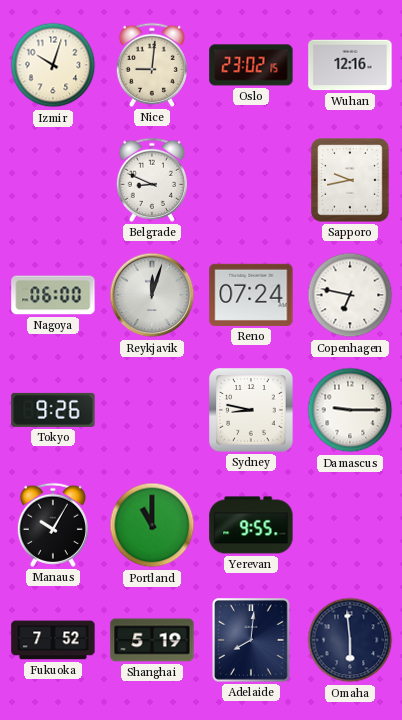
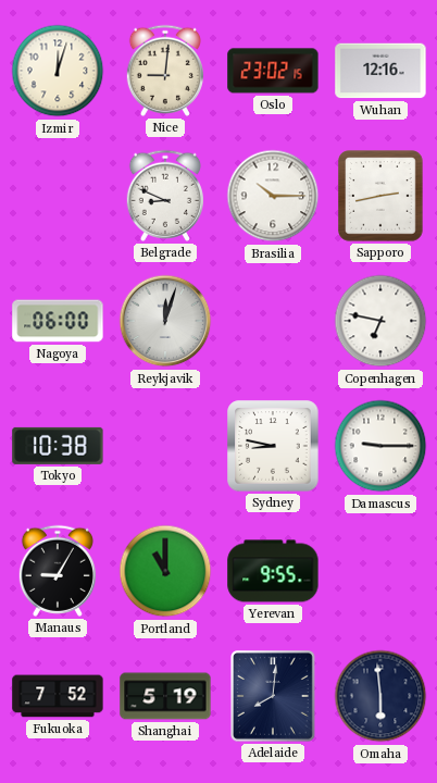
Izmir: 10:03 -> 12:03
Brasilia: none -> 10:15
Sapporo: 9:43 -> 2:43
Reno: 07:24 -> none
Tokyo: 9:26 -> 10:38
Manaus: 10:05 -> 9:05
